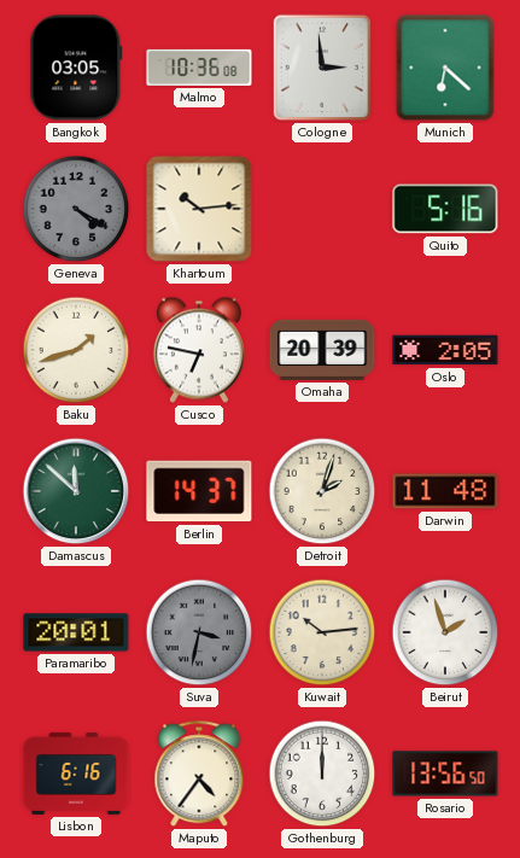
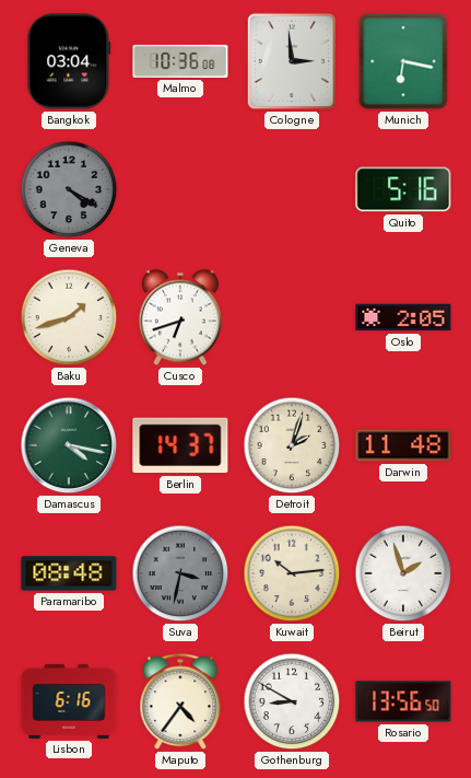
Bangkok: 03:05 -> 03:04
Munich: 6:22 -> 6:17
Khartoum: 10:14 -> none
Cusco: 6:47 -> 6:42
Omaha: 20:39 -> none
Damascus: 11:52 -> 4:17
Paramaribo: 20:01 -> 08:48
Gothenburg: 12:00 -> 8:50
